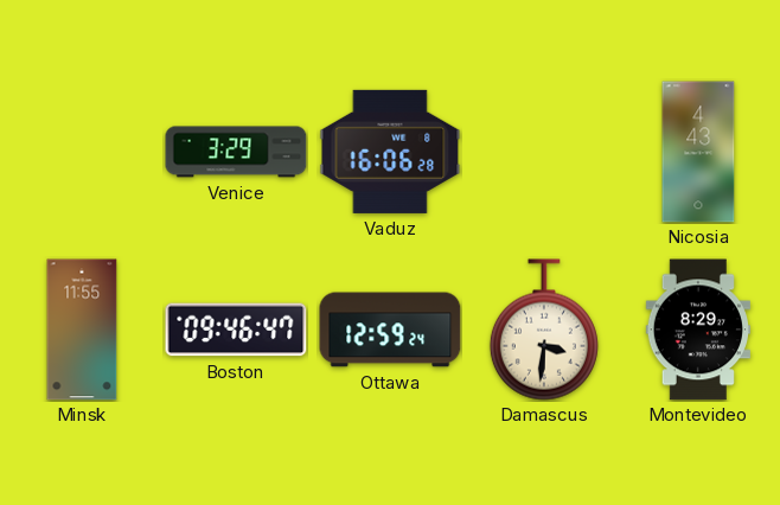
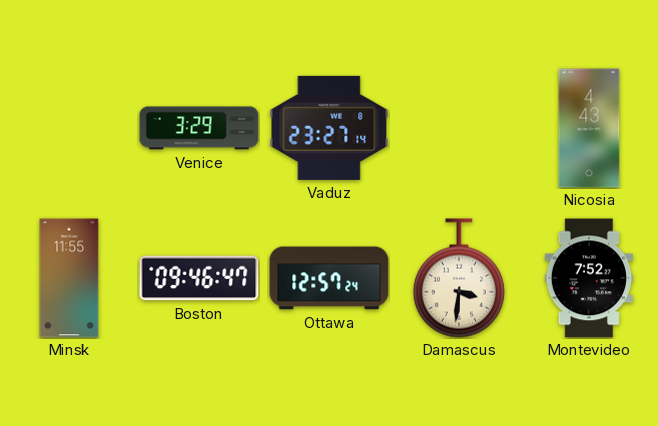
Vaduz: 16:06 -> 23:27
Ottawa: 12:59 -> 12:57
Montevideo: 8:29 -> 7:52
